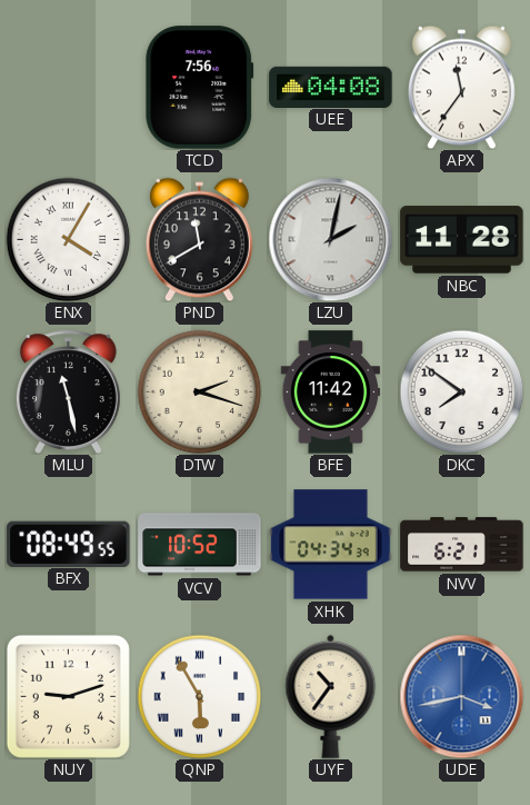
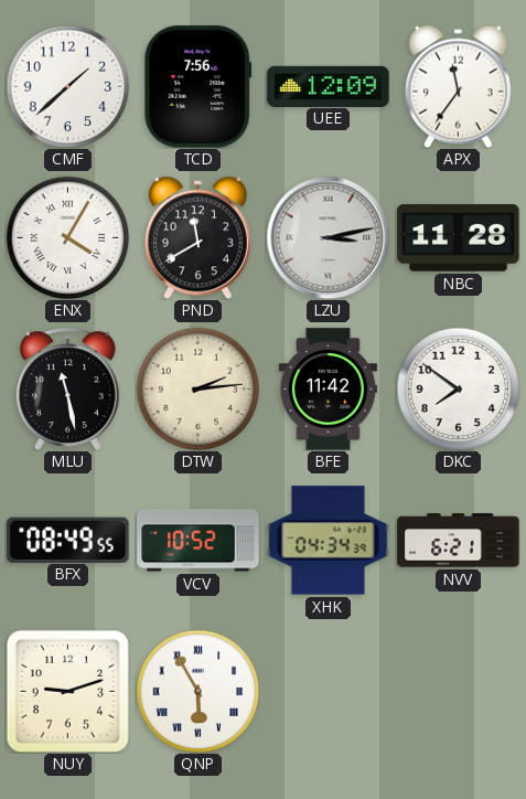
CMF: none -> 1:38
UEE: 04:08 -> 12:09
LZU: 2:02 -> 3:13
DTW: 2:18 -> 2:14
UYF: 10:36 -> none
UDE: 3:43 -> none
